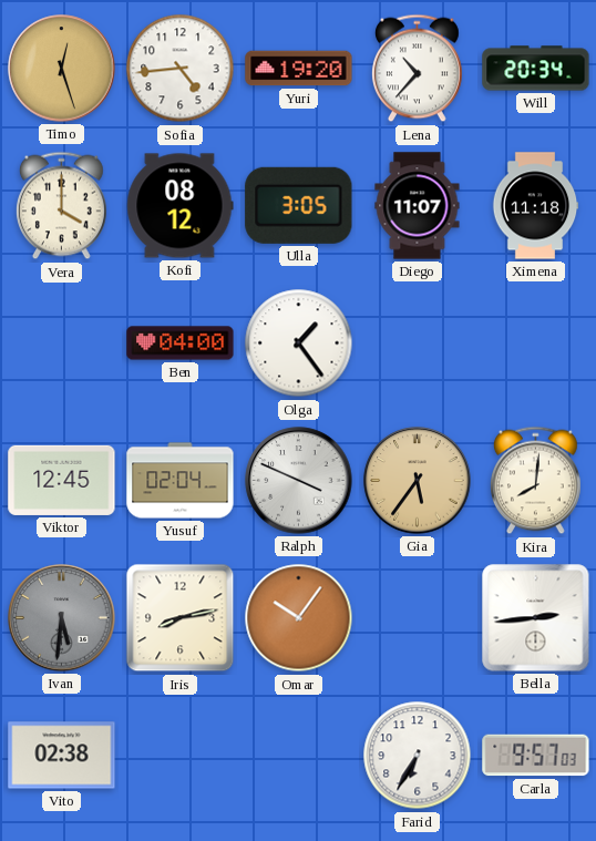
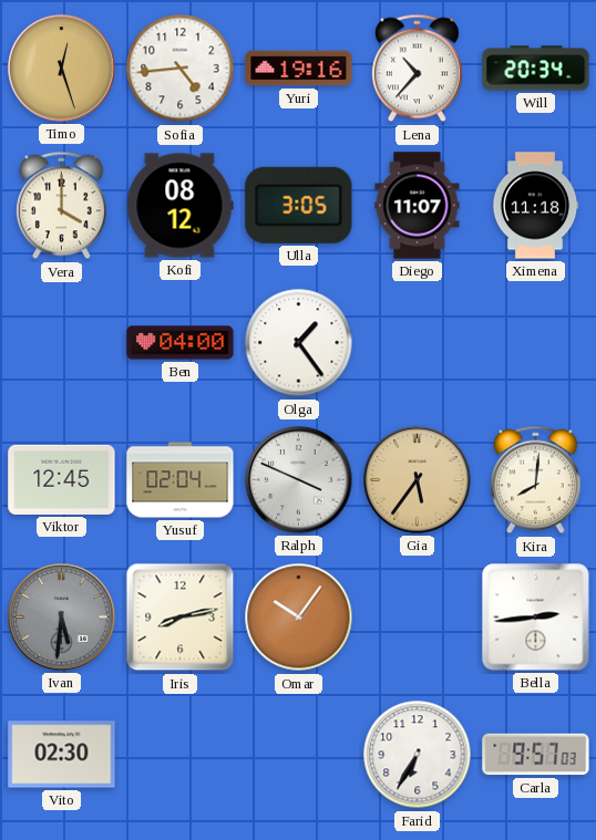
Yuri: 19:20 -> 19:16
Vito: 02:38 -> 02:30
